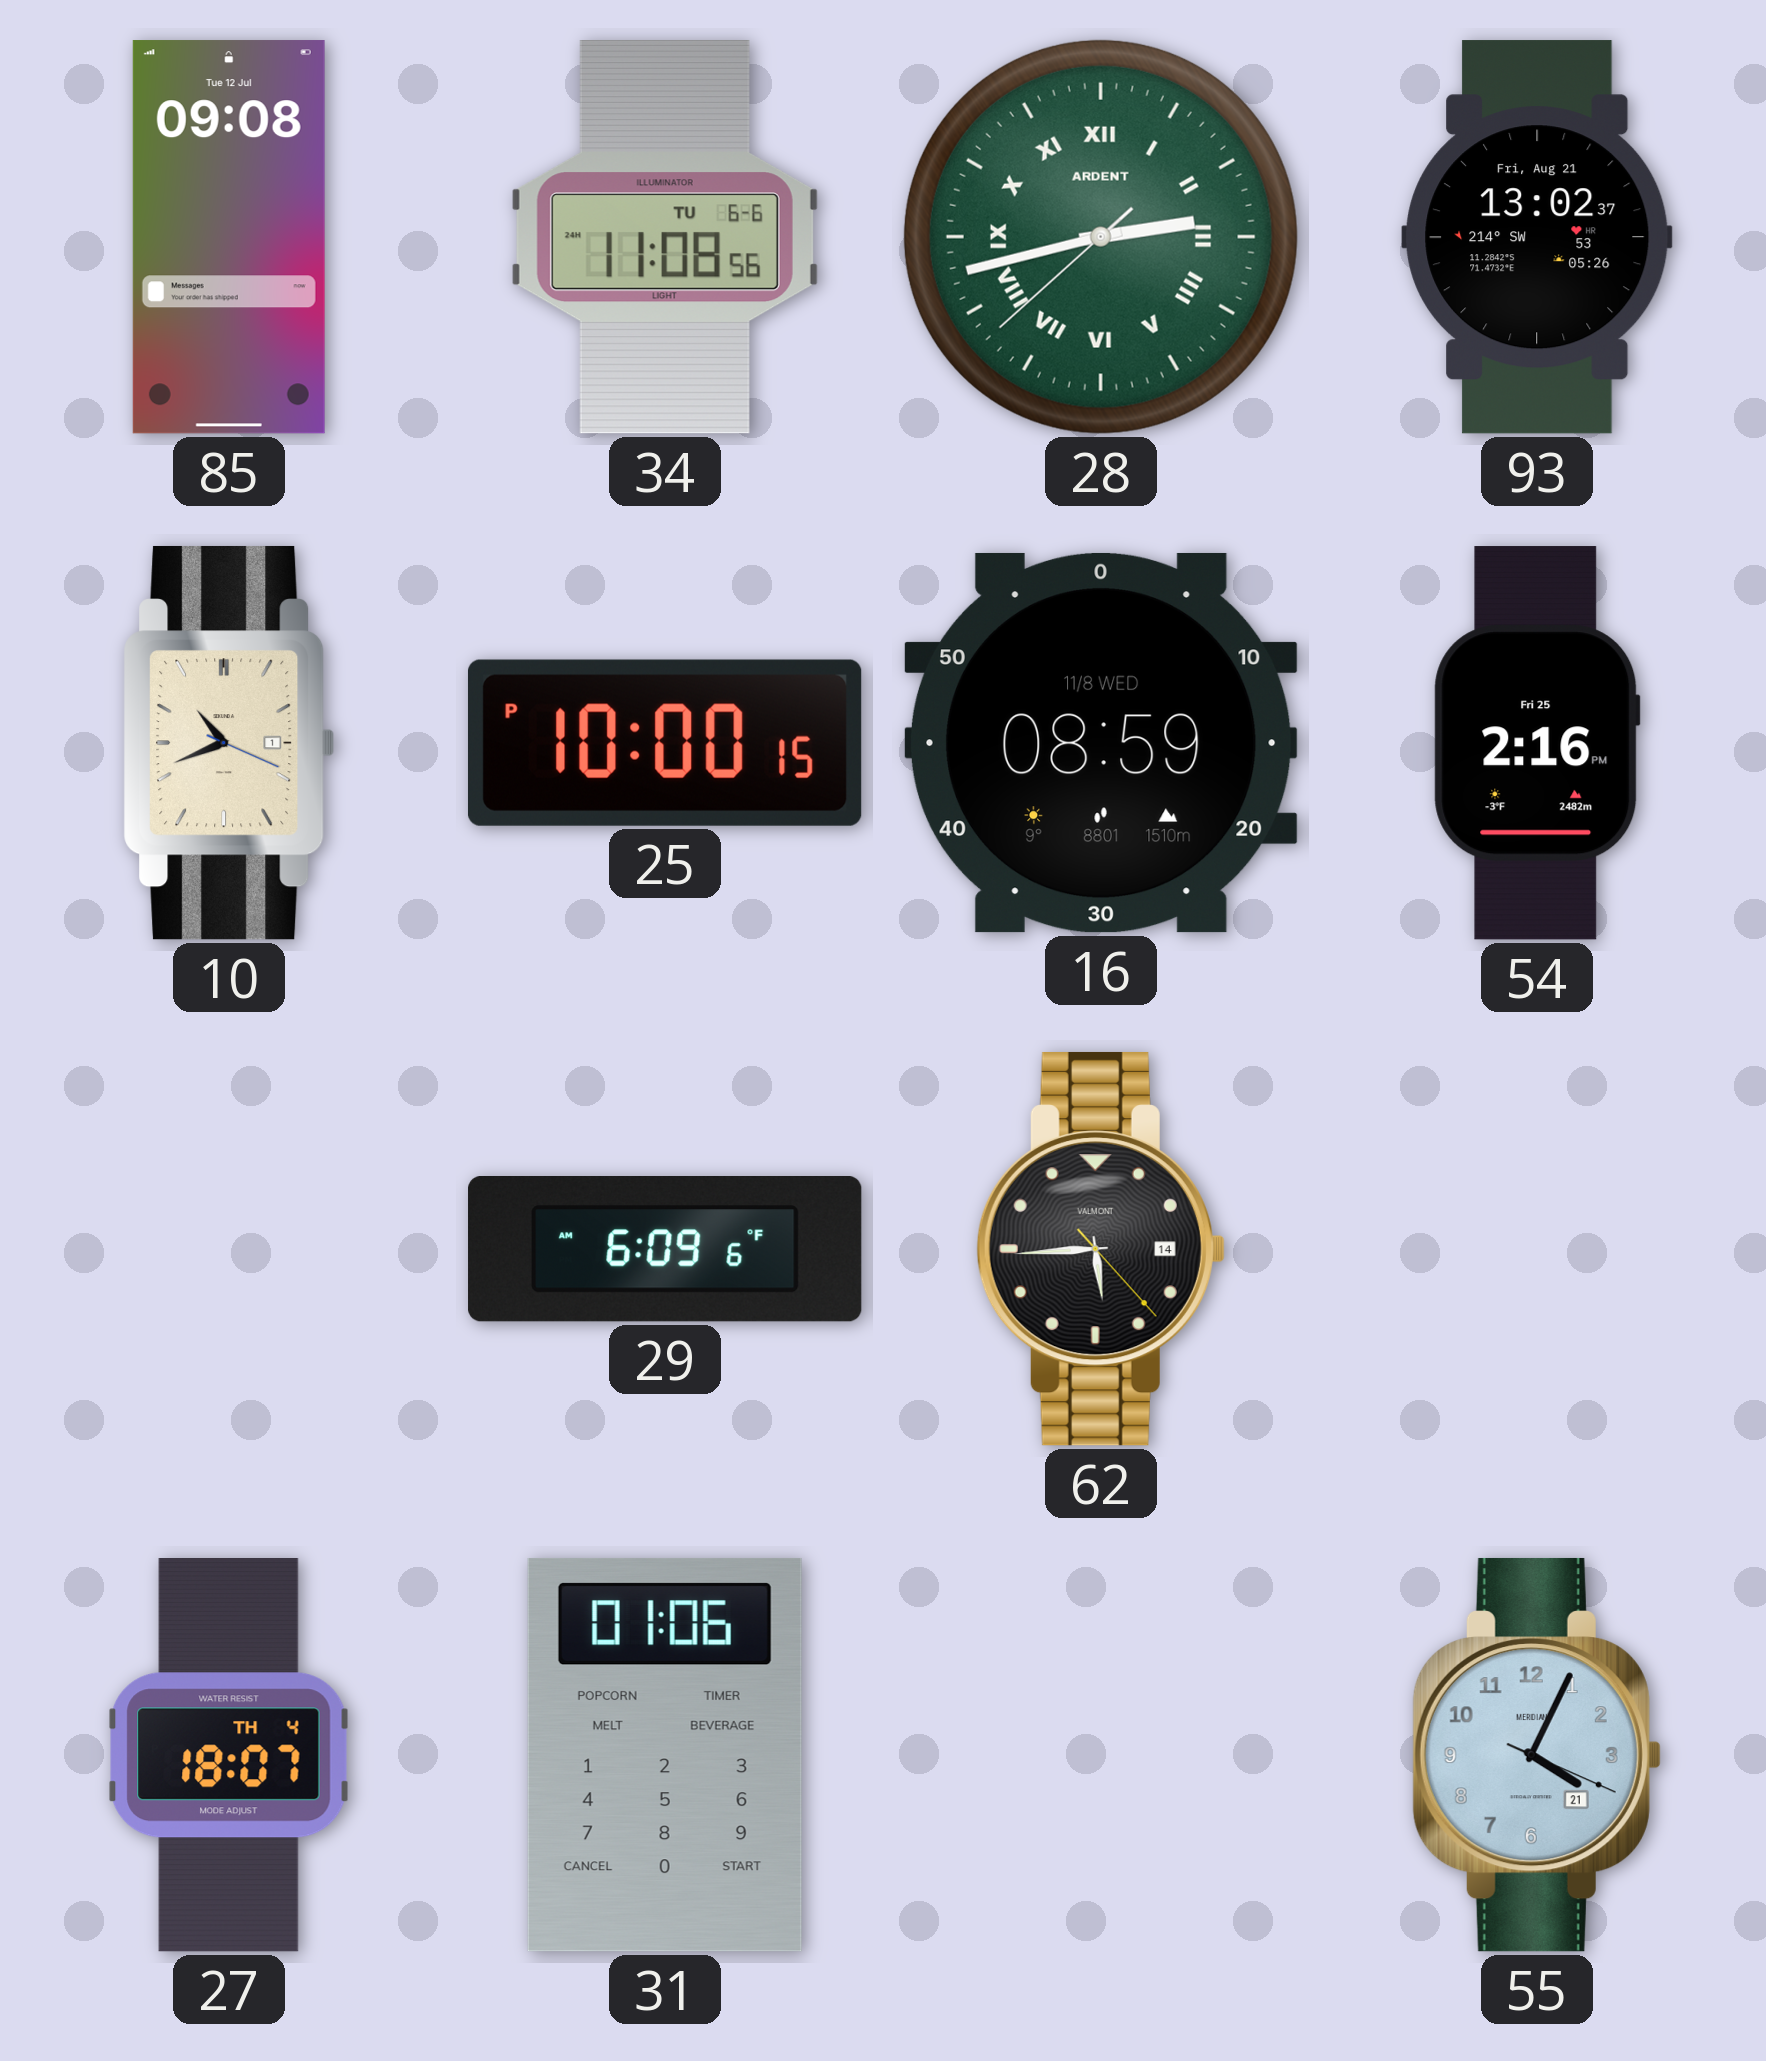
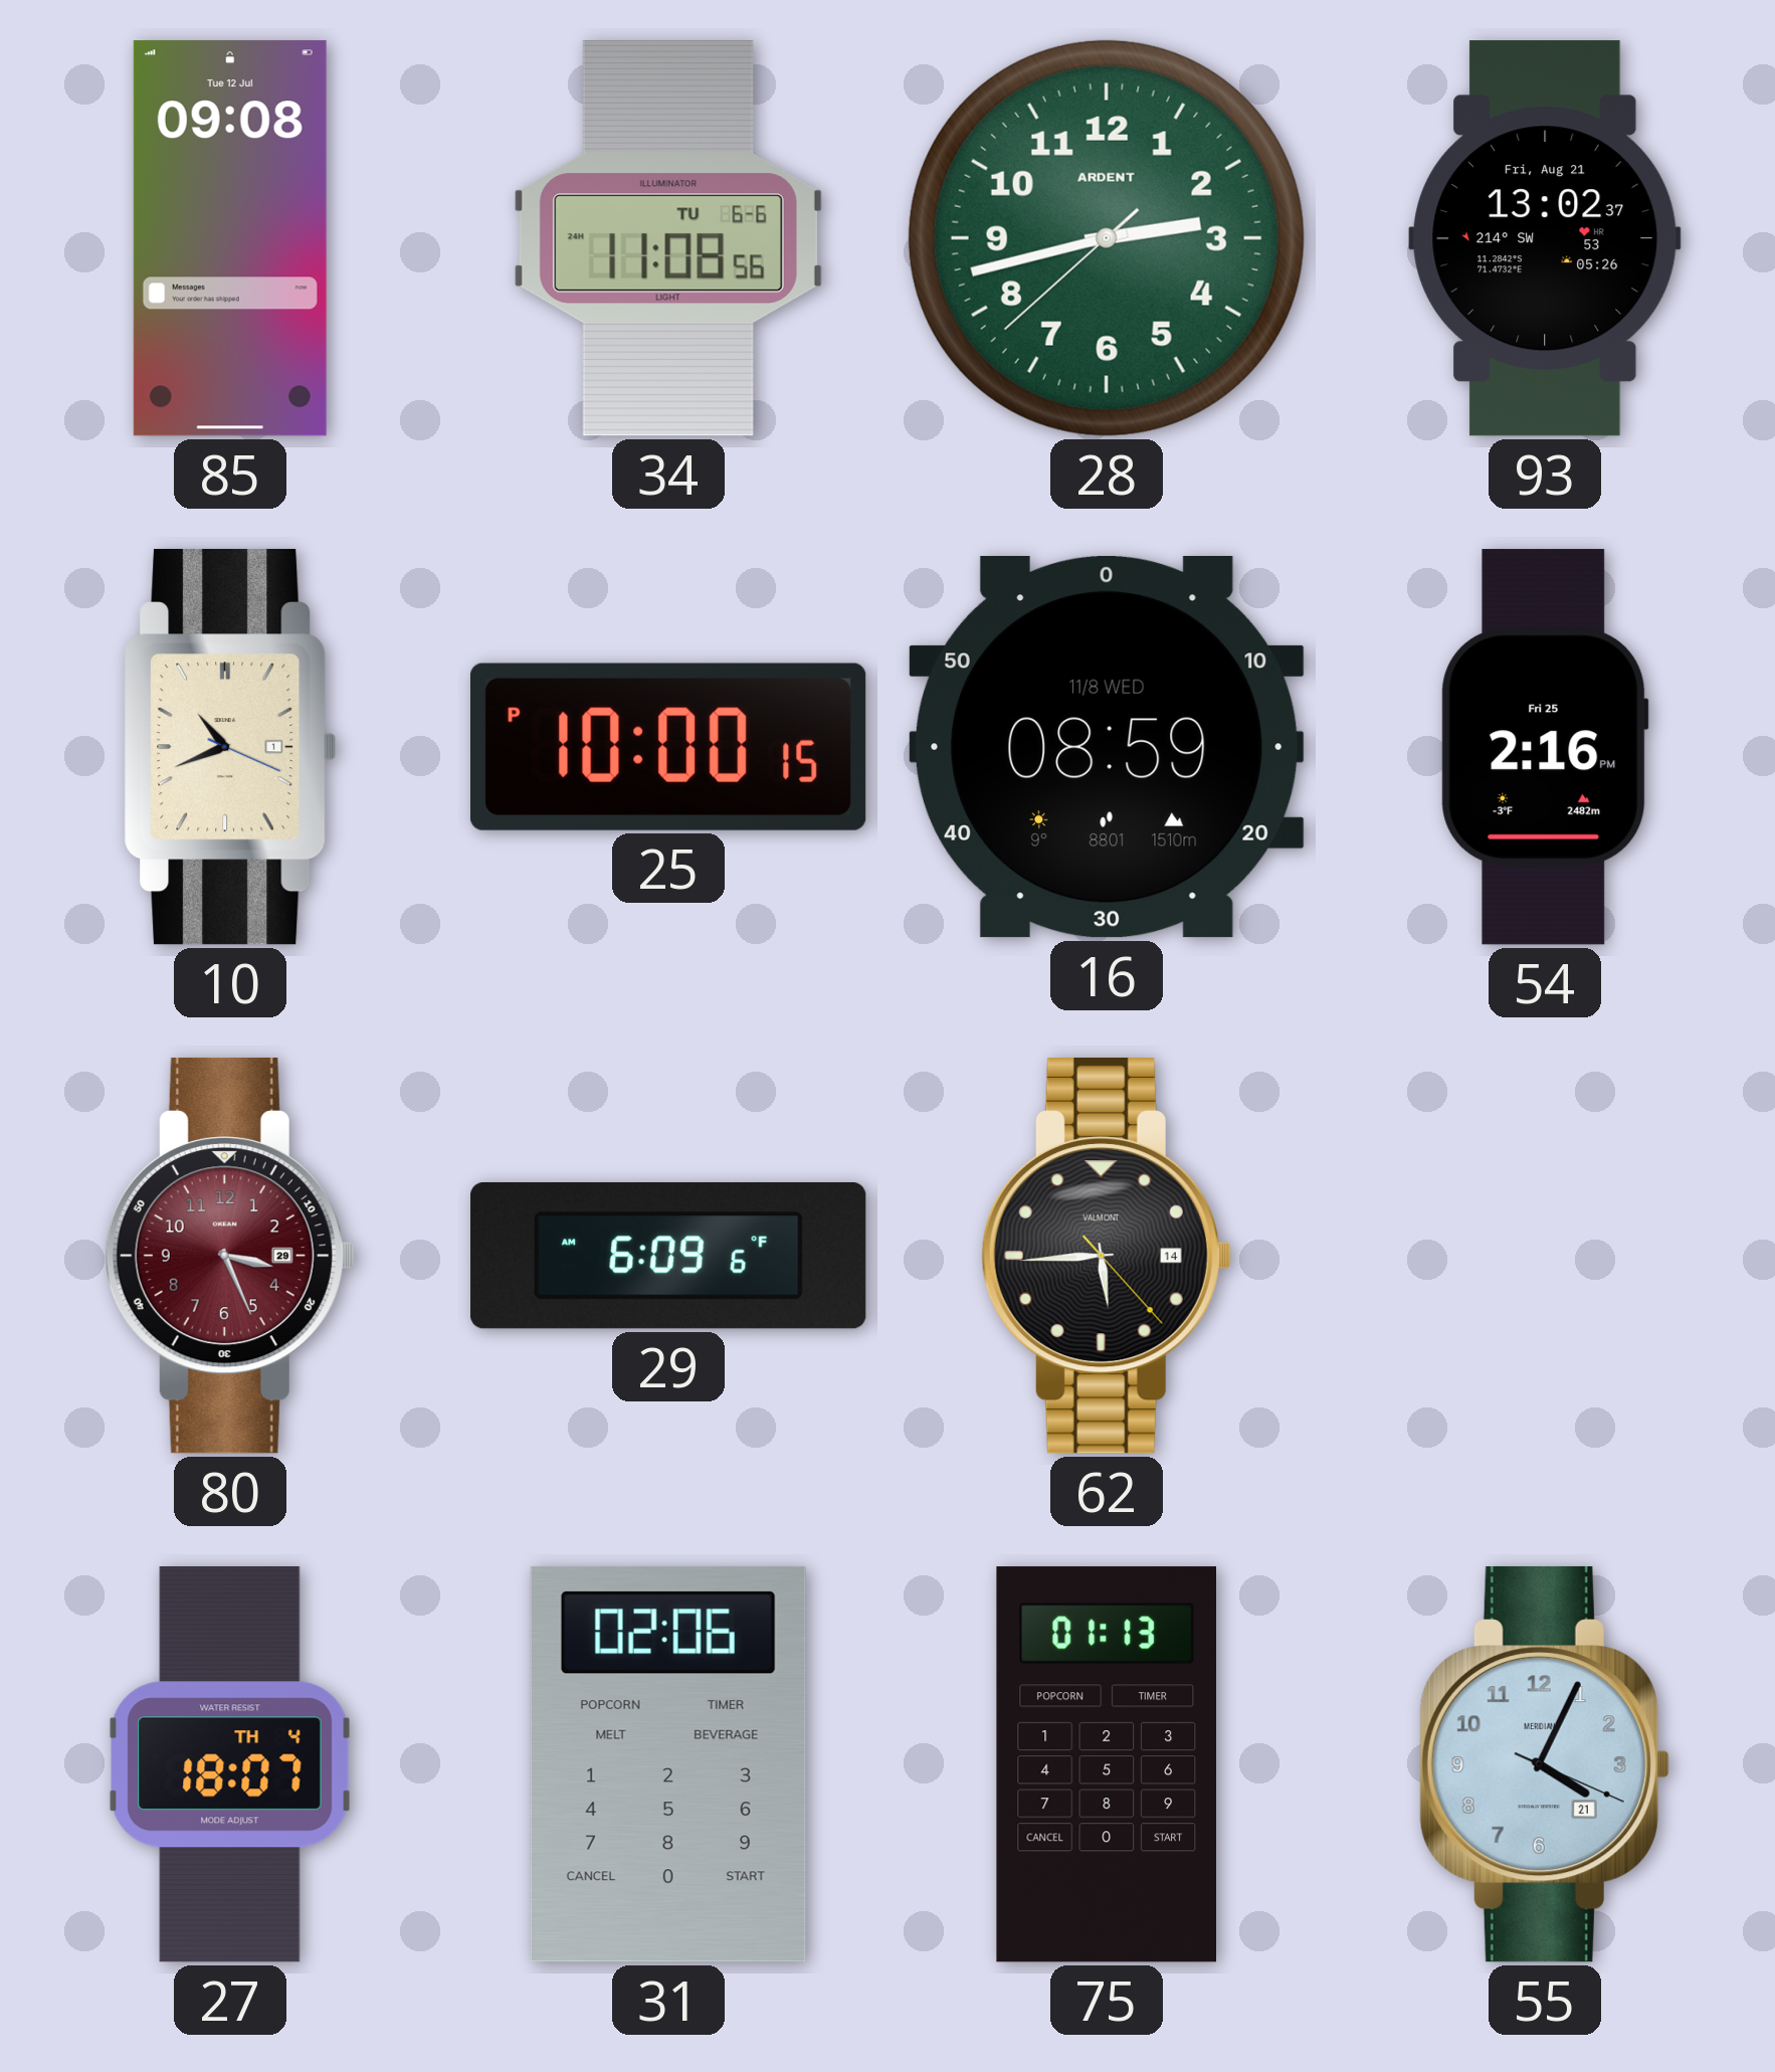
28 numerals: Roman -> Arabic
80: none -> 3:26
31: 01:06 -> 02:06
75: none -> 01:13
